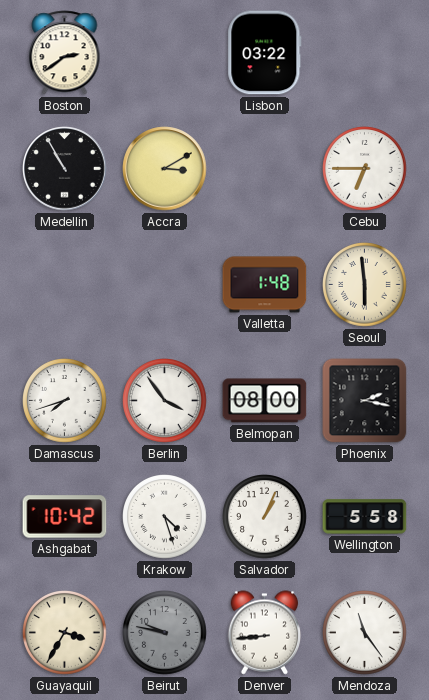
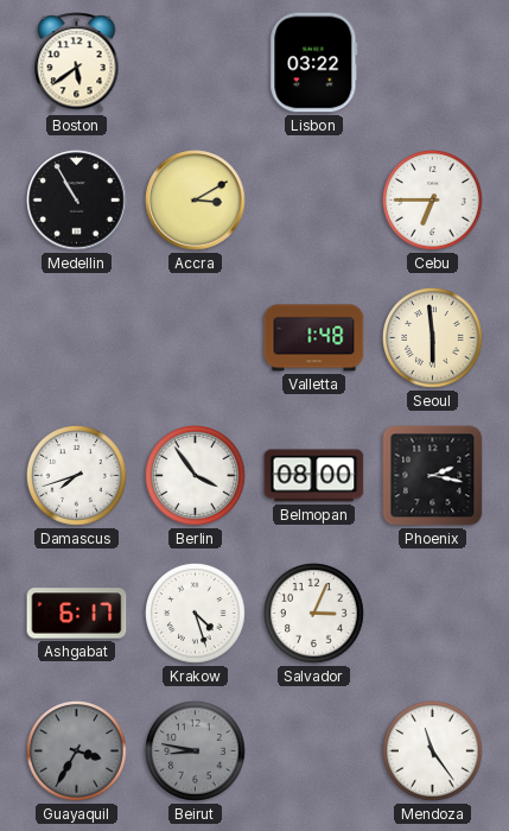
Boston: 2:39 -> 5:39
Ashgabat: 10:42 -> 6:17
Salvador: 1:04 -> 3:04
Wellington: 5:58 -> none
Guayaquil dial: cream -> grey
Beirut: 9:47 -> 8:47
Denver: 8:44 -> none
